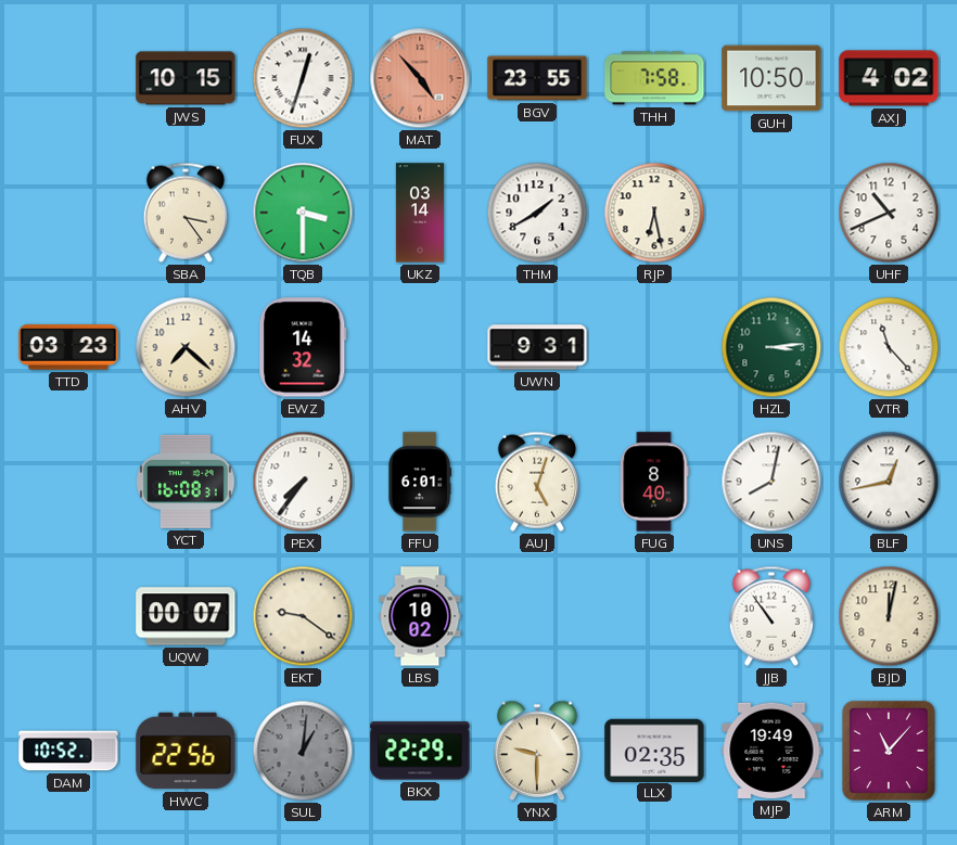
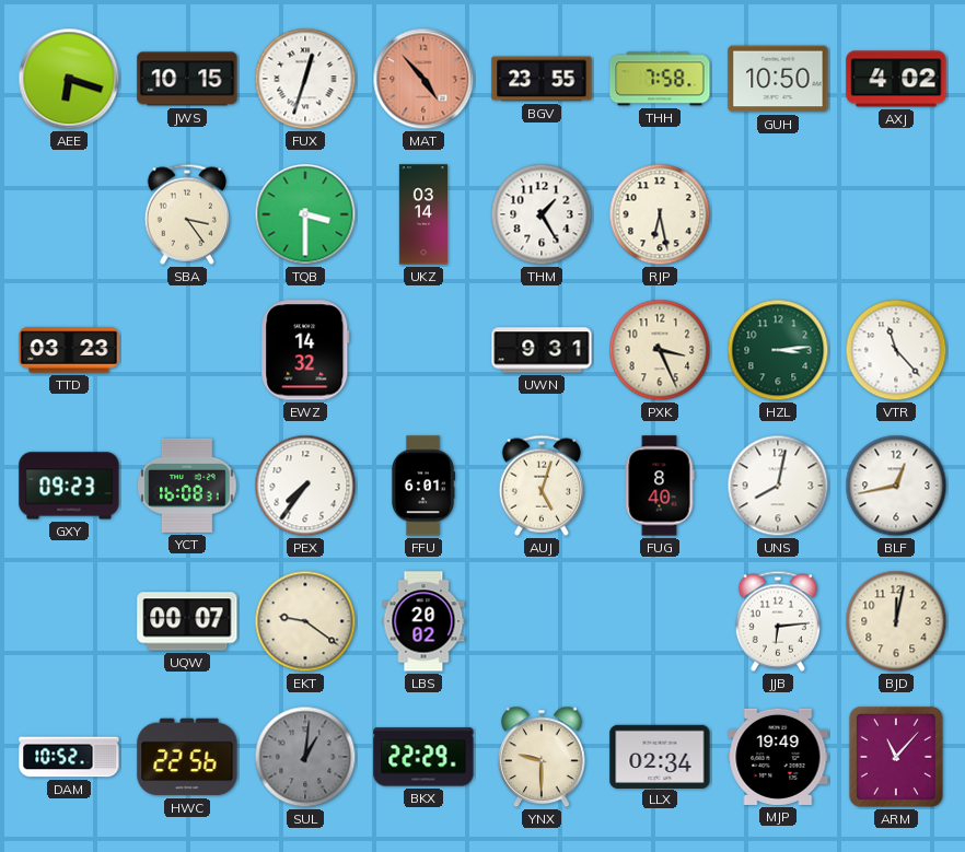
AEE: none -> 6:18
THM: 1:40 -> 1:25
UHF: 10:41 -> none
AHV: 7:22 -> none
PXK: none -> 3:26
GXY: none -> 09:23
LBS: 10:02 -> 20:02
JJB: 10:54 -> 6:14
LLX: 02:35 -> 02:34
